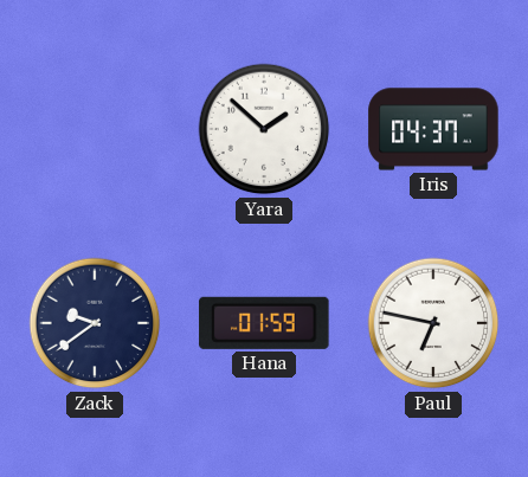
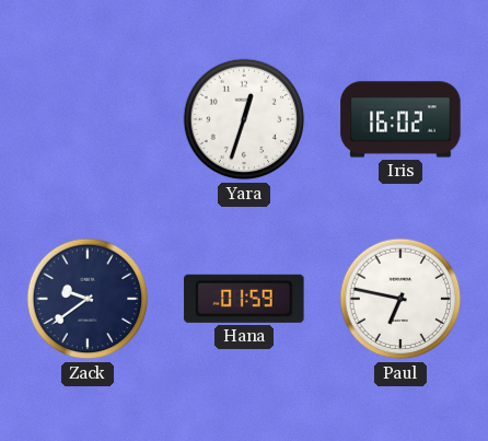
Yara: 1:52 -> 12:33
Iris: 04:37 -> 16:02
